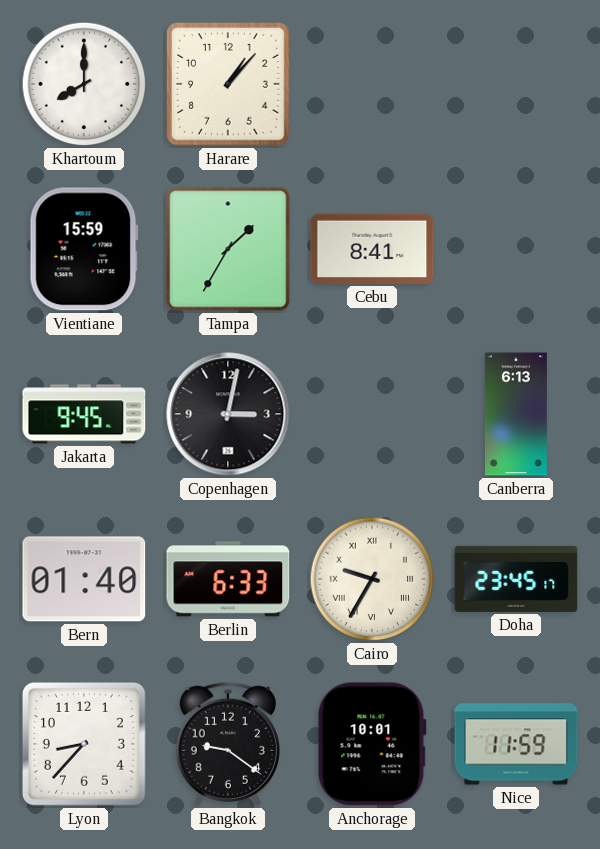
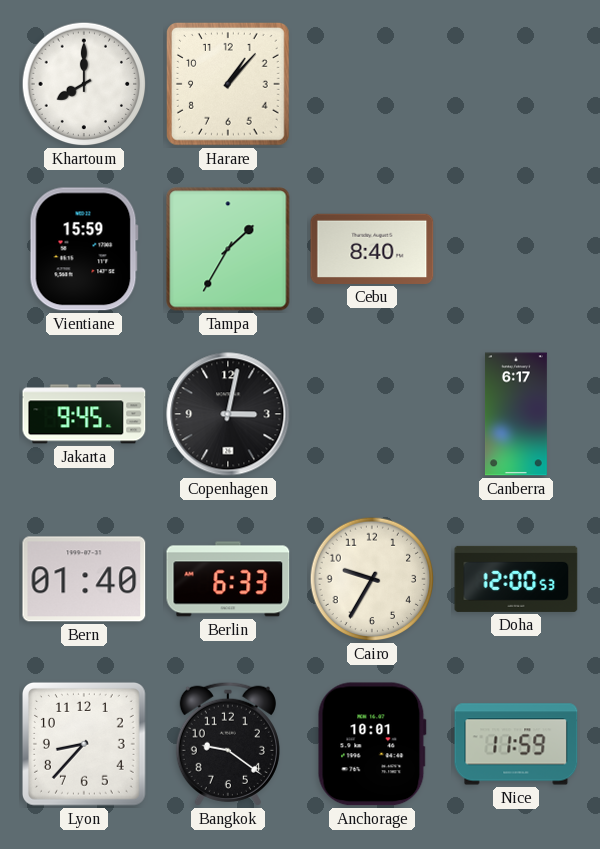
Cebu: 8:41 -> 8:40
Canberra: 6:13 -> 6:17
Cairo numerals: Roman -> Arabic
Doha: 23:45 -> 12:00
